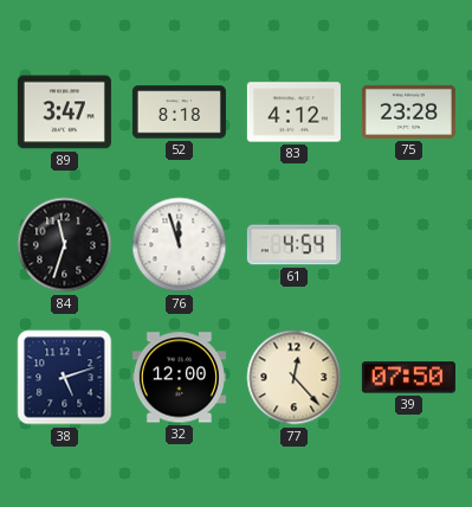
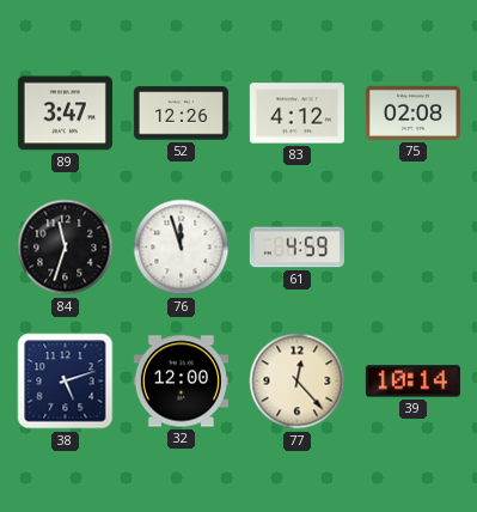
52: 8:18 -> 12:26
75: 23:28 -> 02:08
61: 4:54 -> 4:59
39: 07:50 -> 10:14
